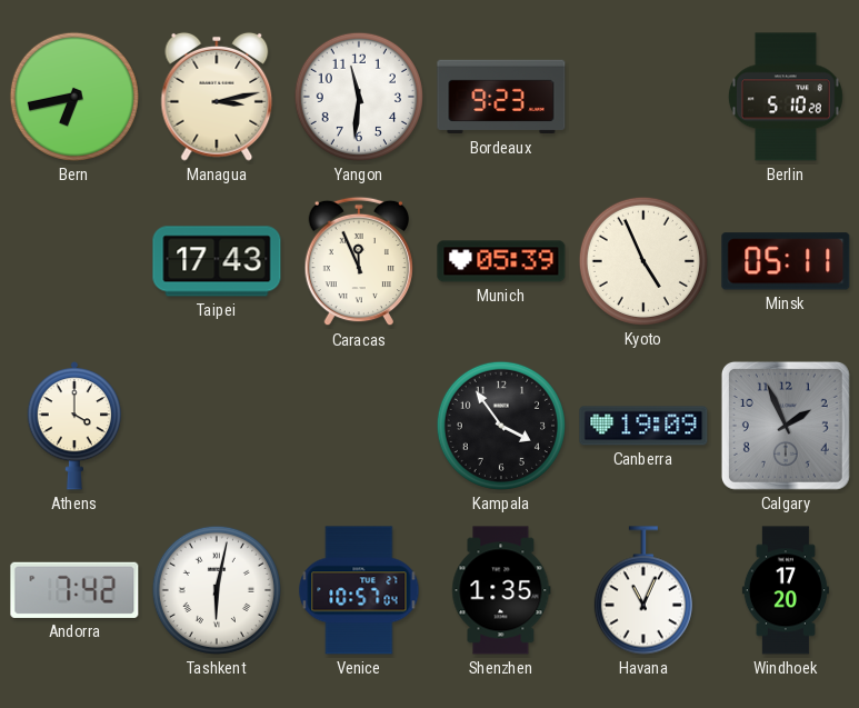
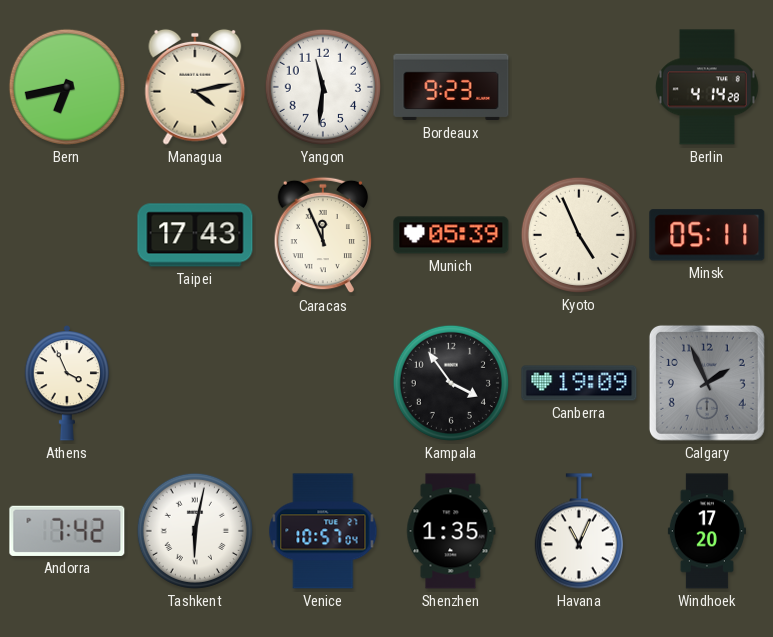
Managua: 3:13 -> 4:13
Berlin: 5:10 -> 4:14
Athens: 4:00 -> 3:56
